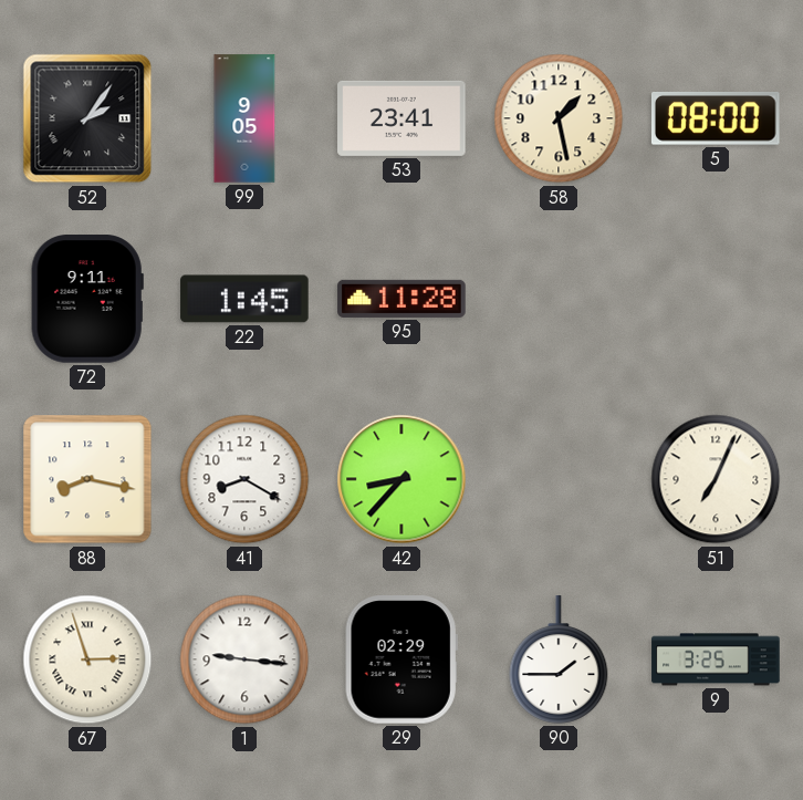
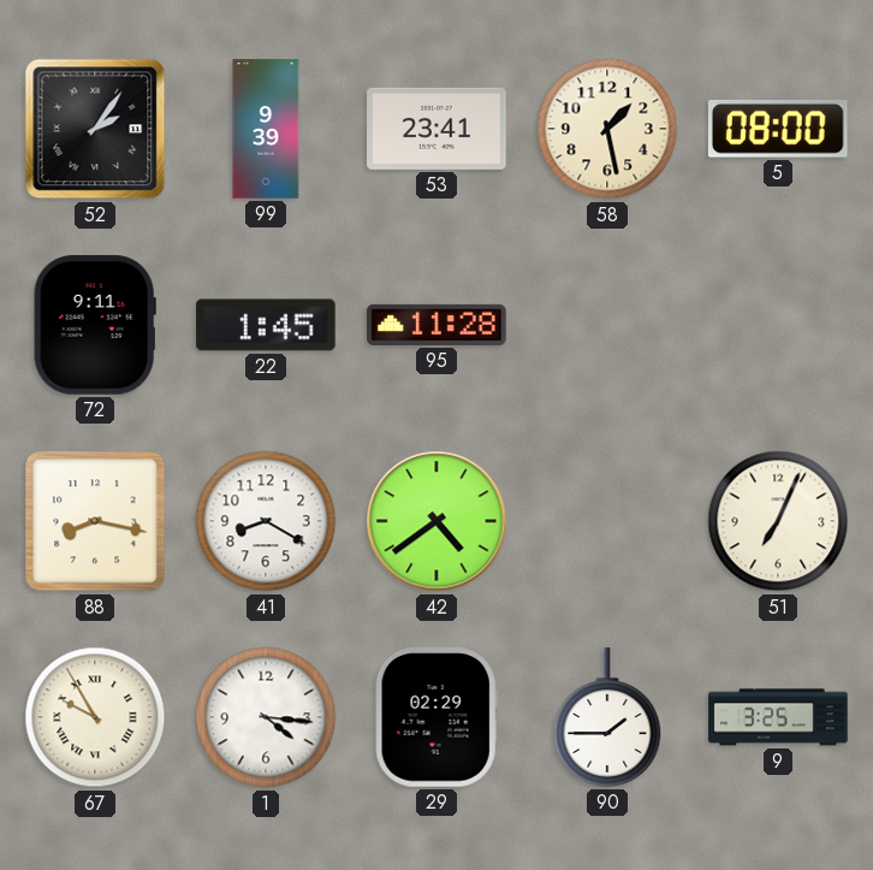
99: 9:05 -> 9:39
42: 8:37 -> 4:39
67: 2:57 -> 9:55
1: 9:16 -> 4:16
